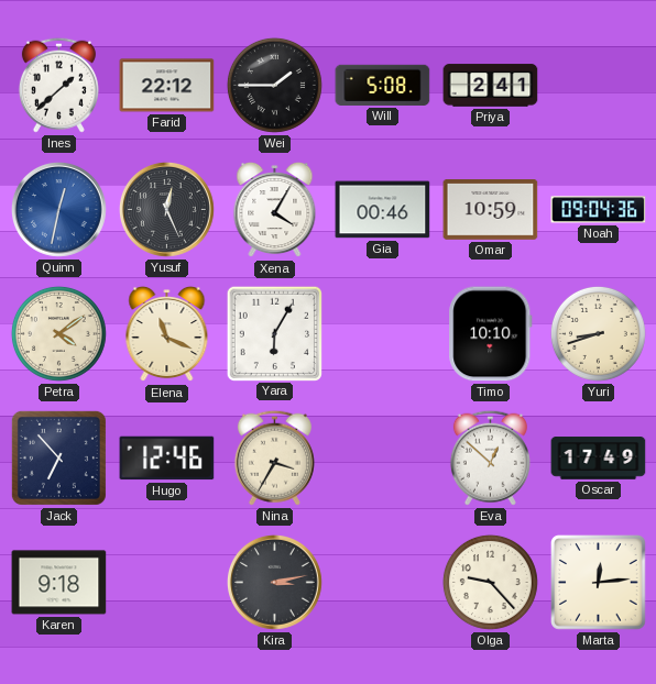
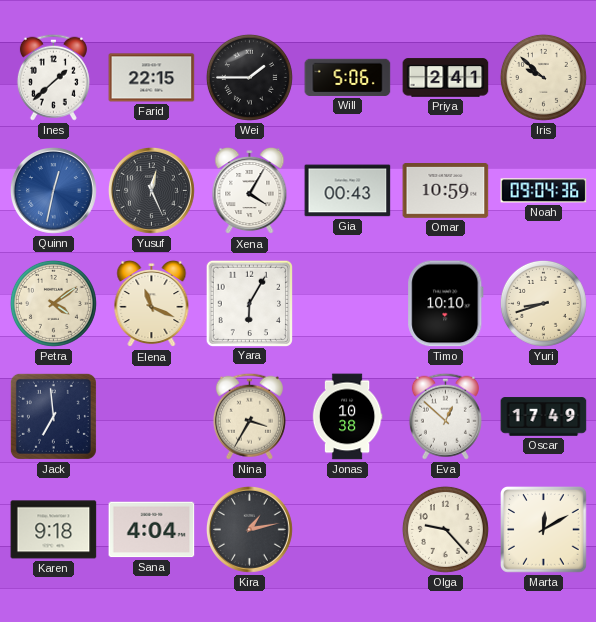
Farid: 22:12 -> 22:15
Will: 5:08 -> 5:06
Iris: none -> 9:52
Gia: 00:46 -> 00:43
Jack: 6:53 -> 6:59
Hugo: 12:46 -> none
Jonas: none -> 10:38
Sana: none -> 4:04
Kira: 3:13 -> 1:13
Marta: 12:14 -> 12:10
